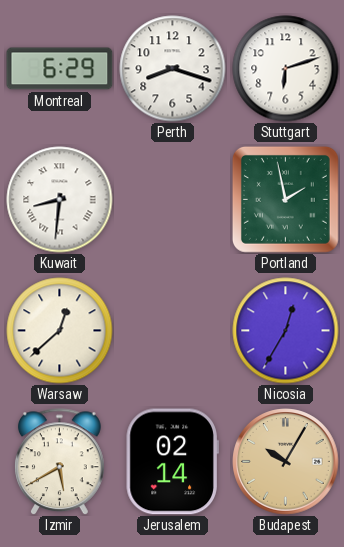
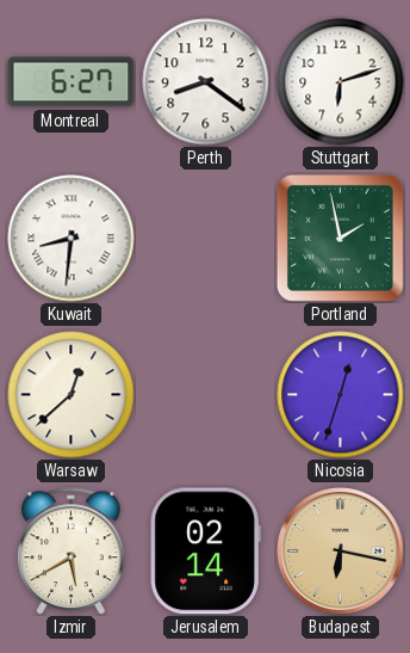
Montreal: 6:29 -> 6:27
Perth: 8:18 -> 8:21
Nicosia: 12:35 -> 12:33
Budapest: 10:05 -> 6:17
